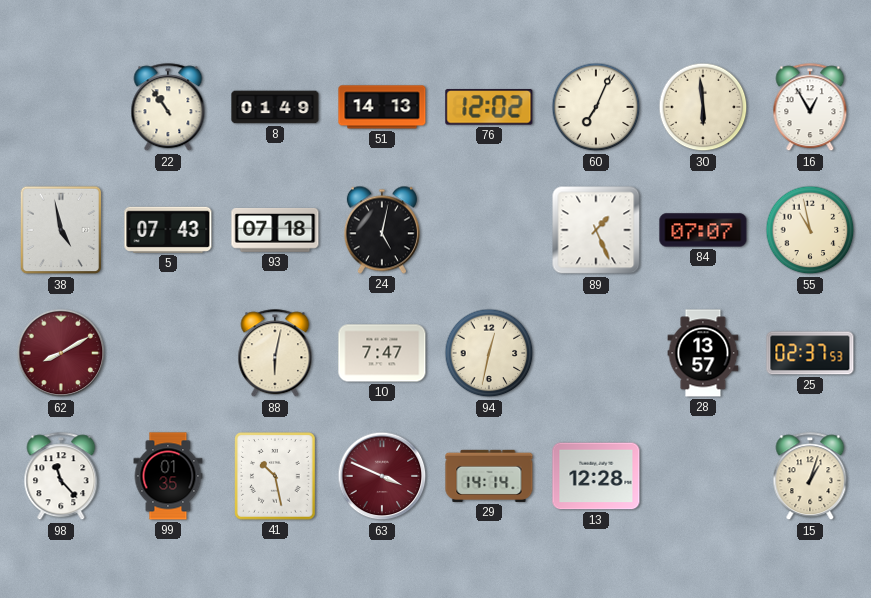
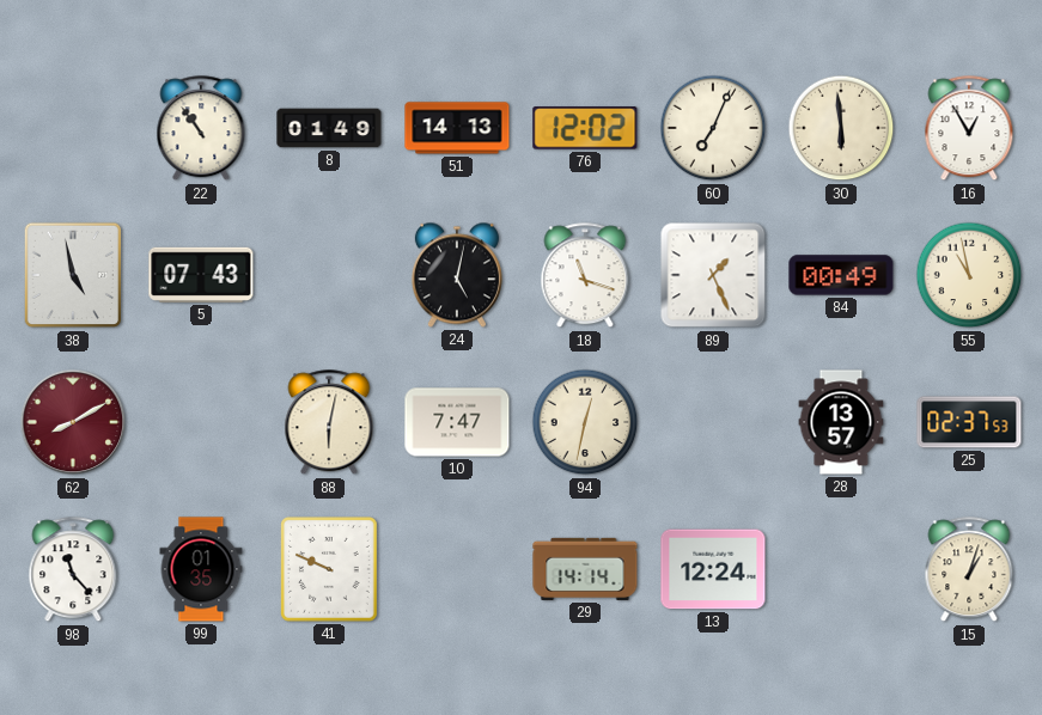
93: 07:18 -> none
18: none -> 11:18
84: 07:07 -> 00:49
41: 10:28 -> 9:49
63: 3:49 -> none
13: 12:28 -> 12:24
